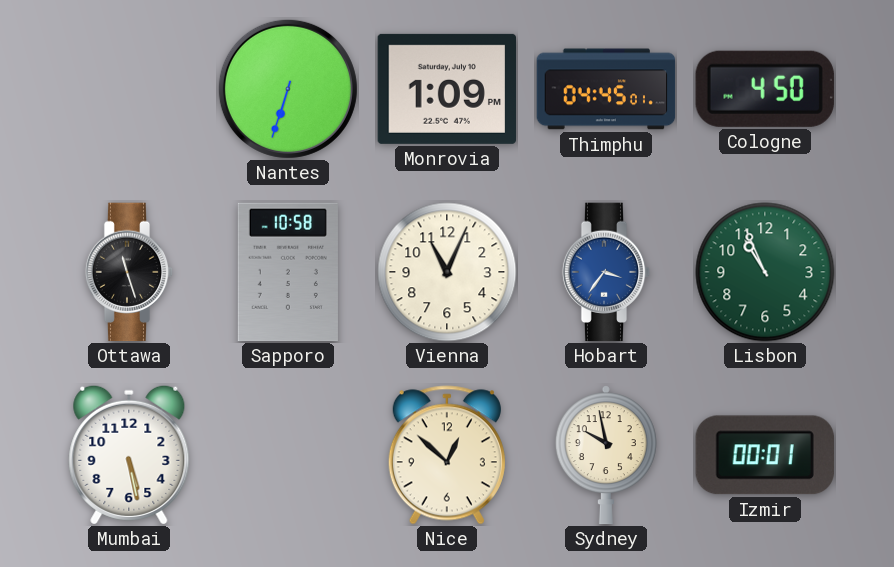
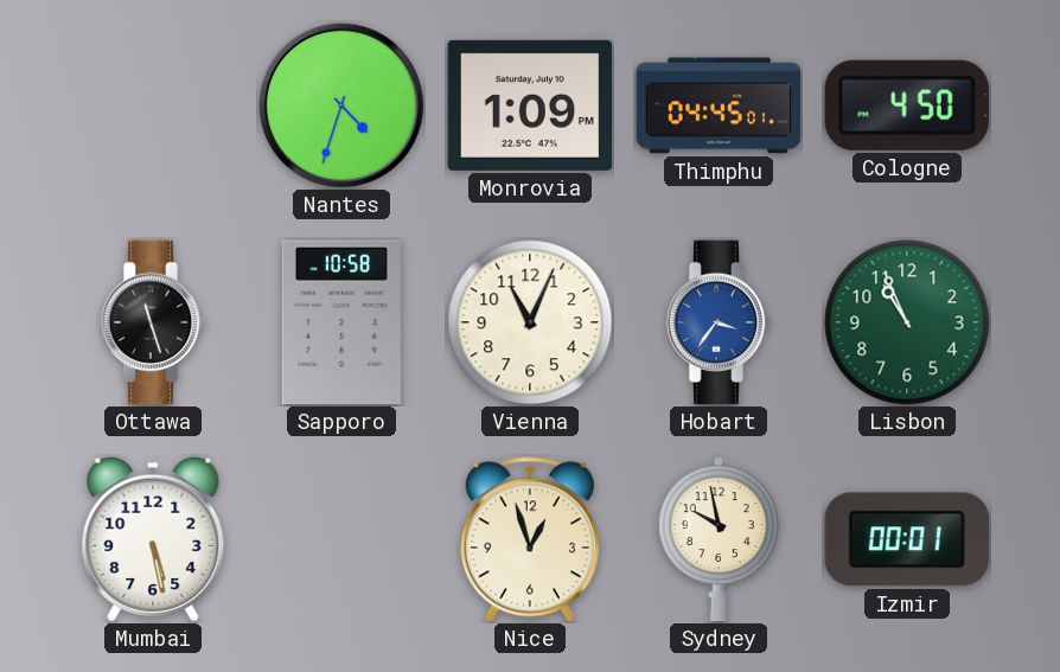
Nantes: 6:33 -> 4:33
Nice: 12:52 -> 12:57
